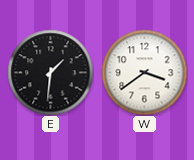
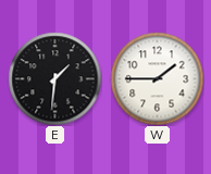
W: 3:39 -> 1:45
